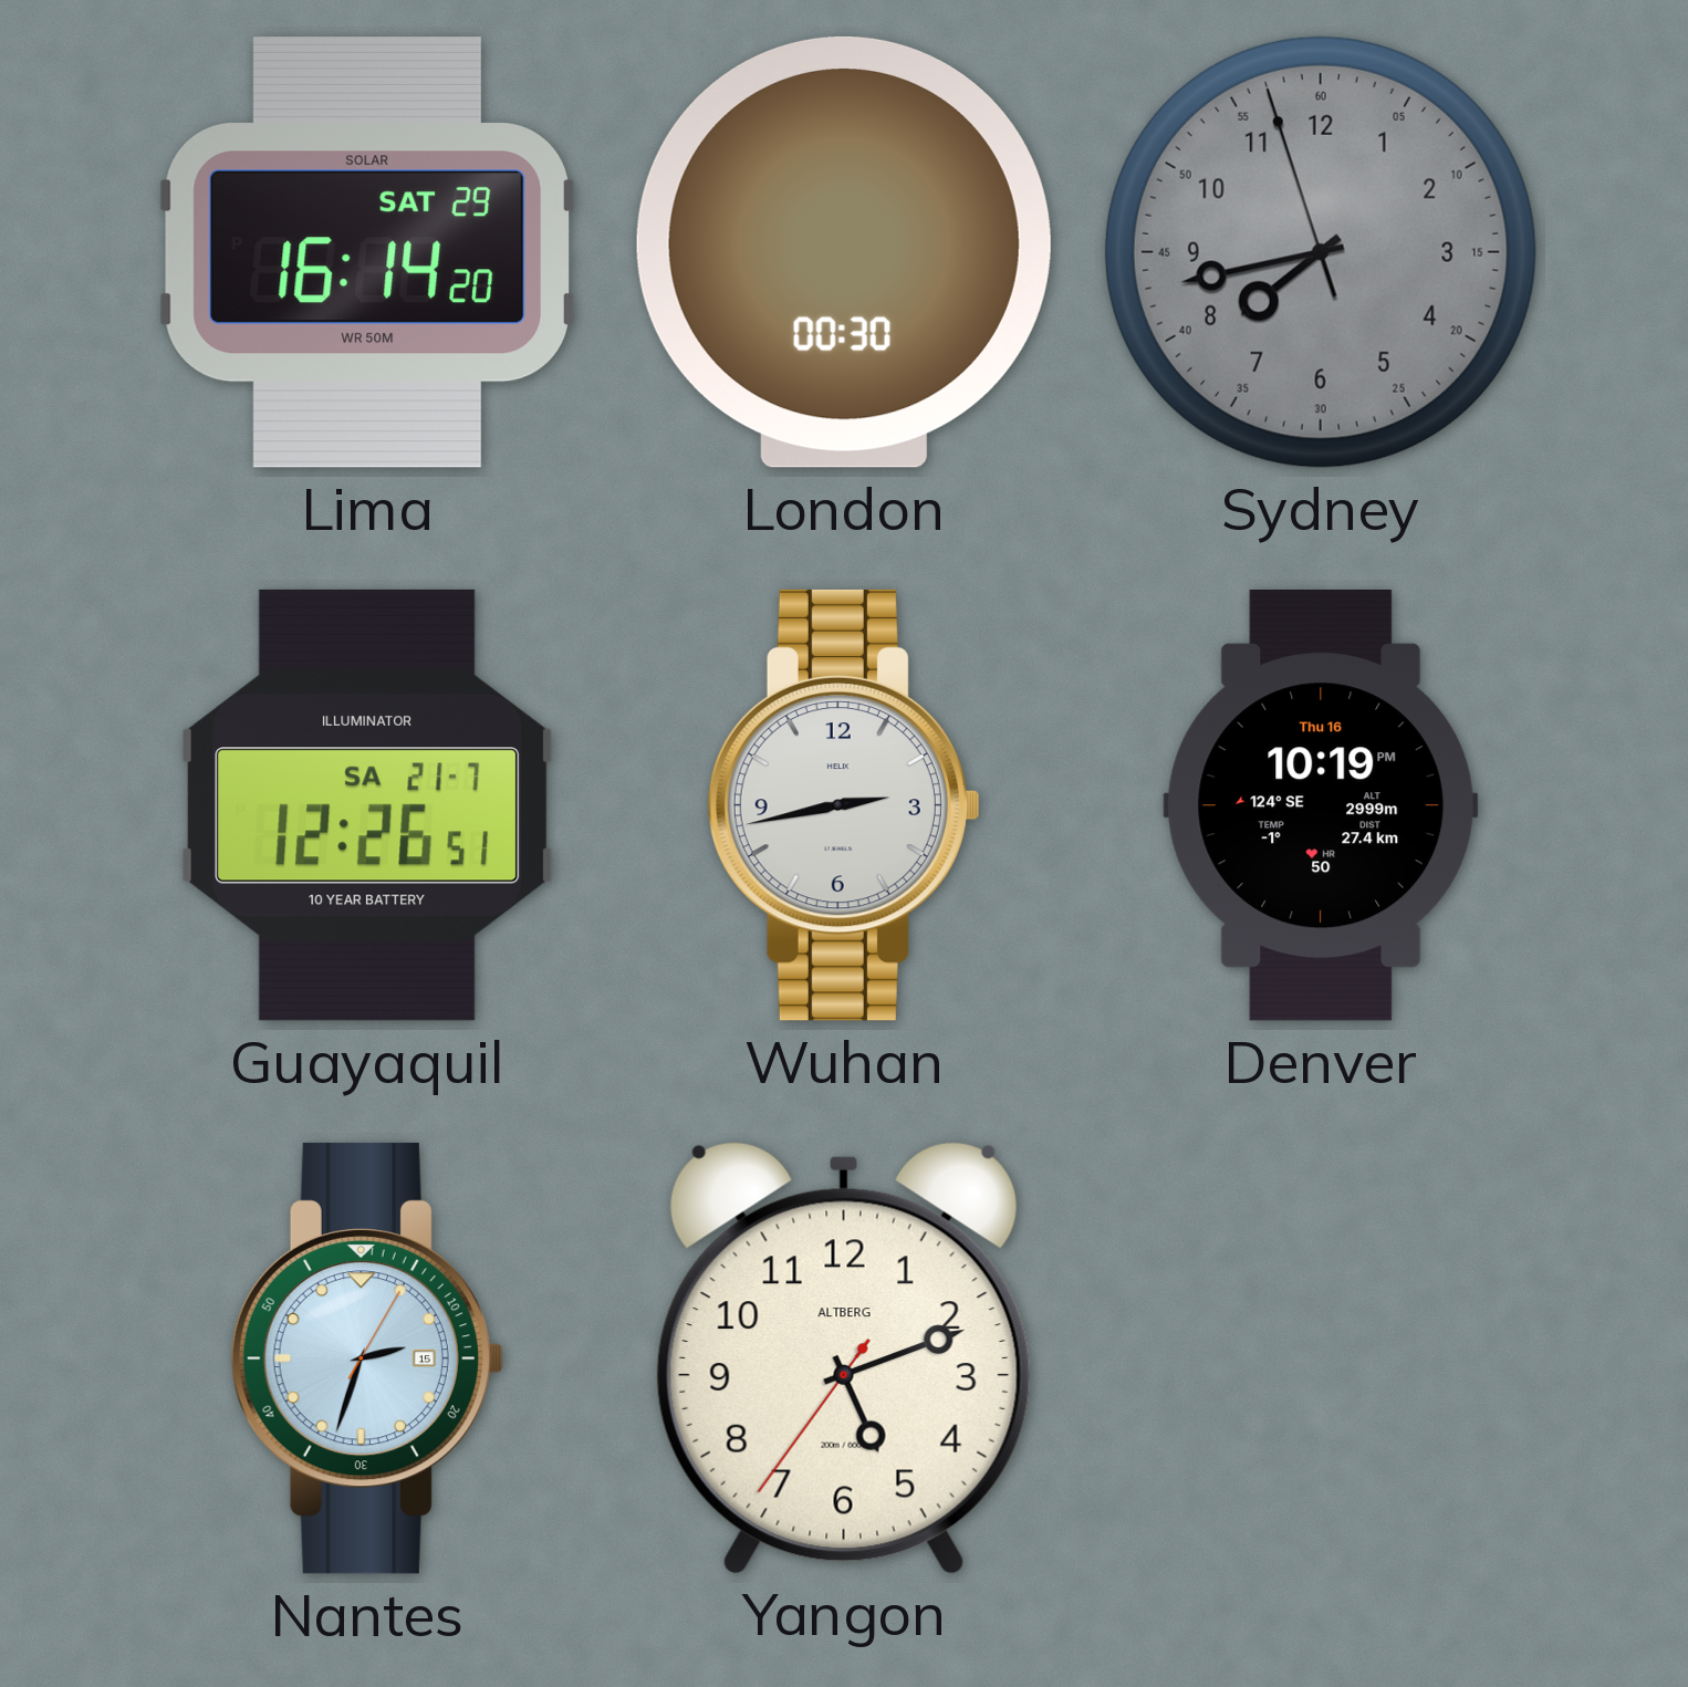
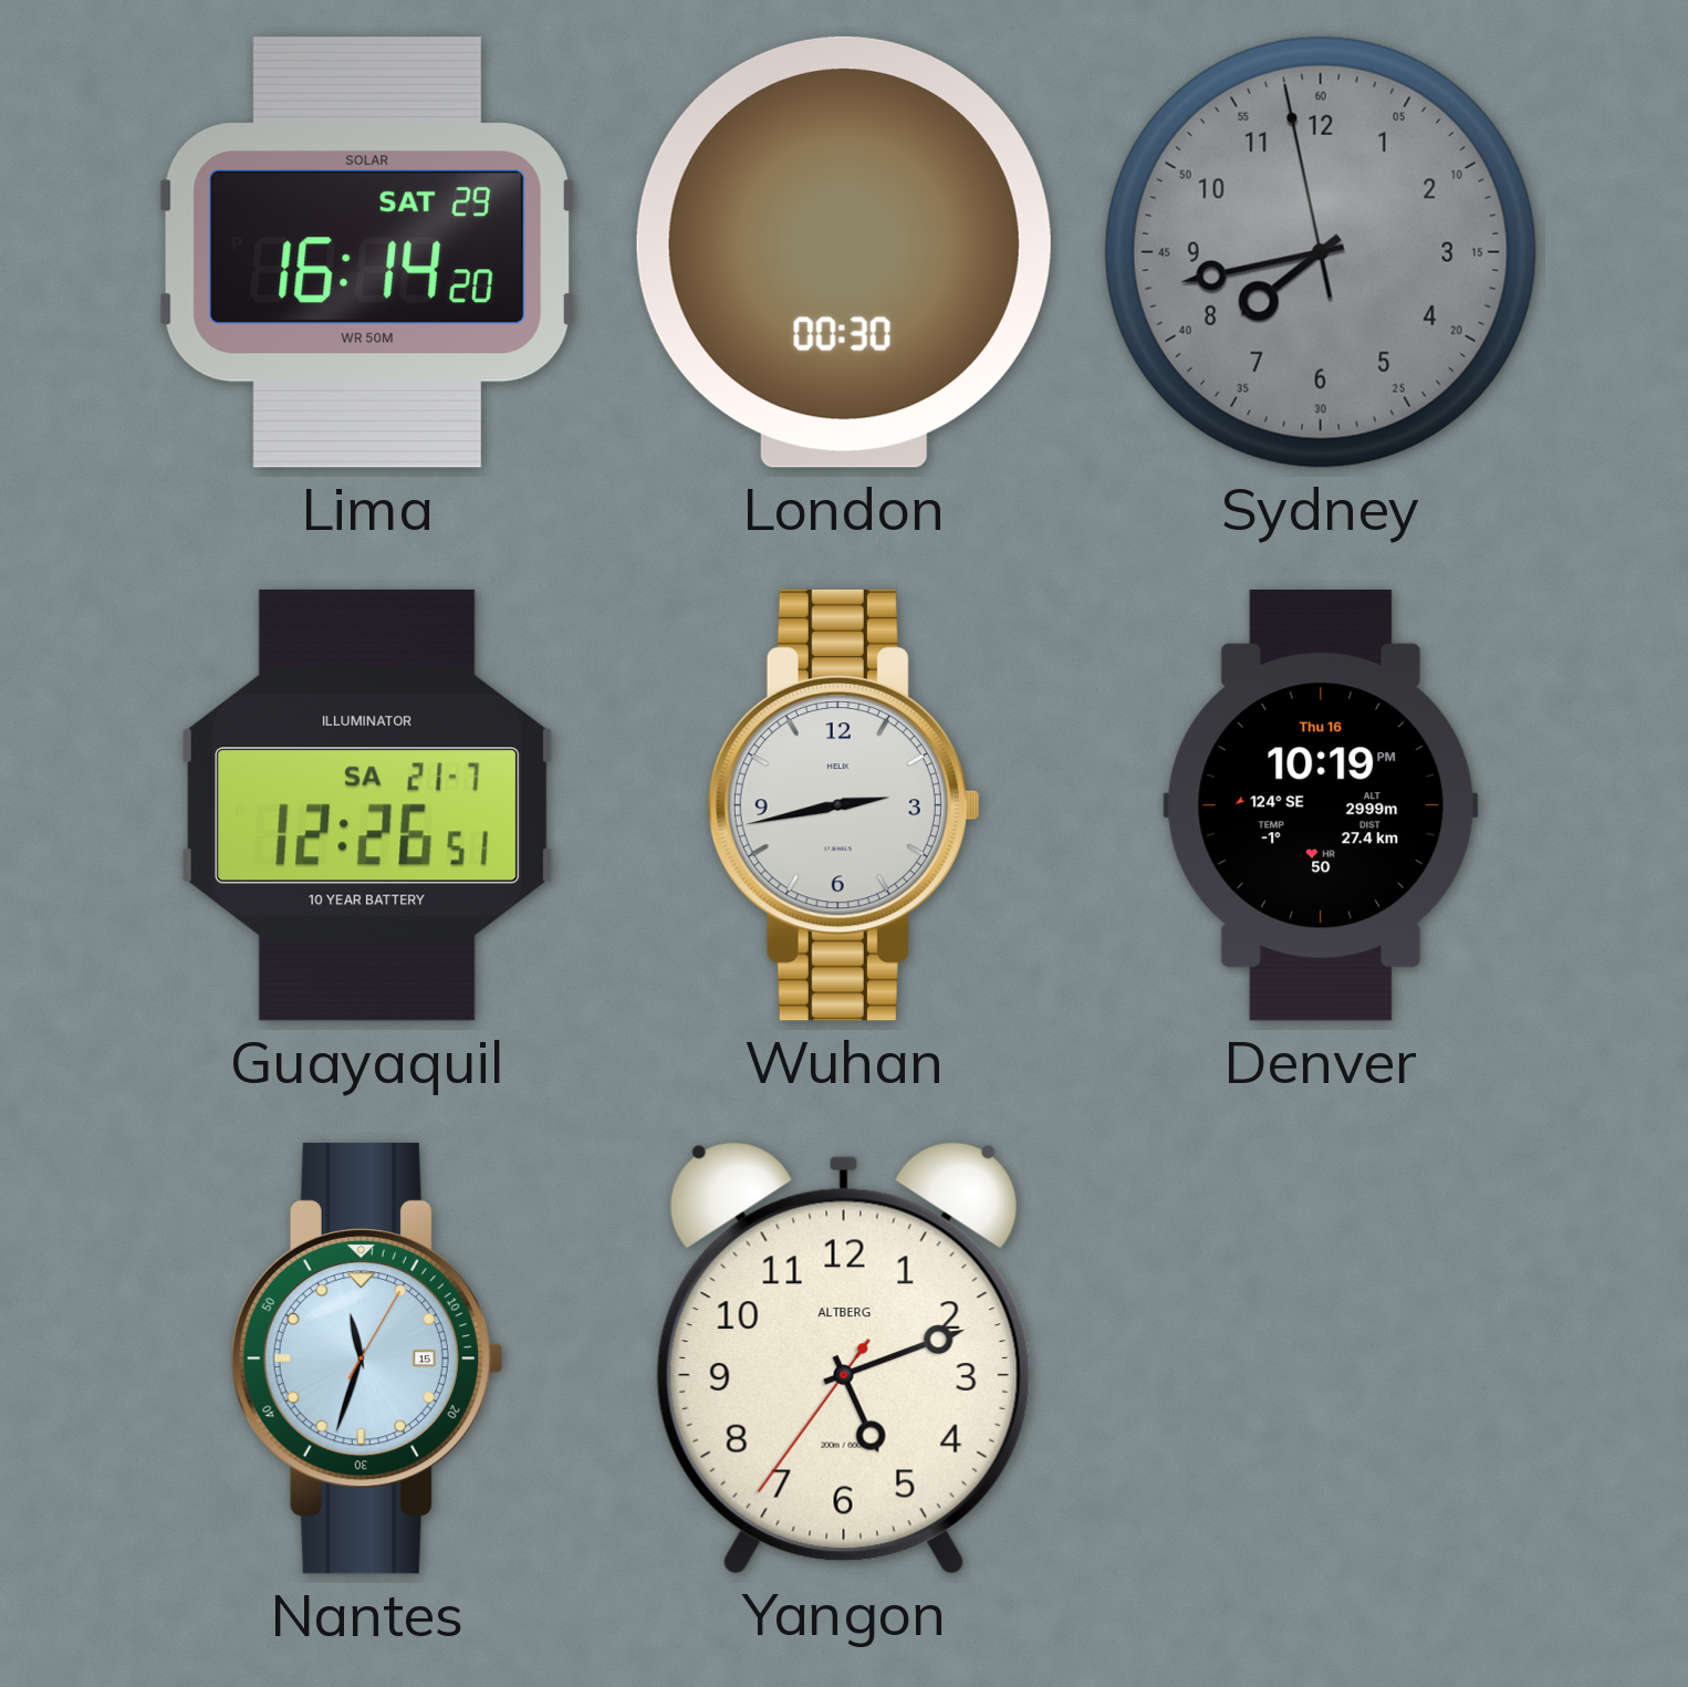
Sydney: 7:42:57 -> 7:42:58
Nantes: 2:33 -> 11:33
